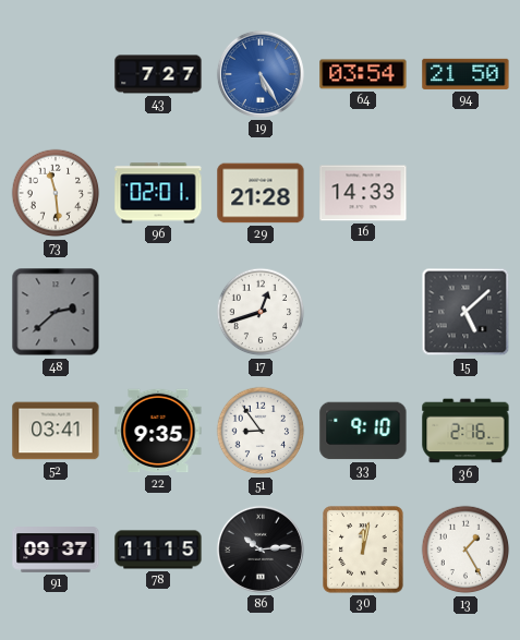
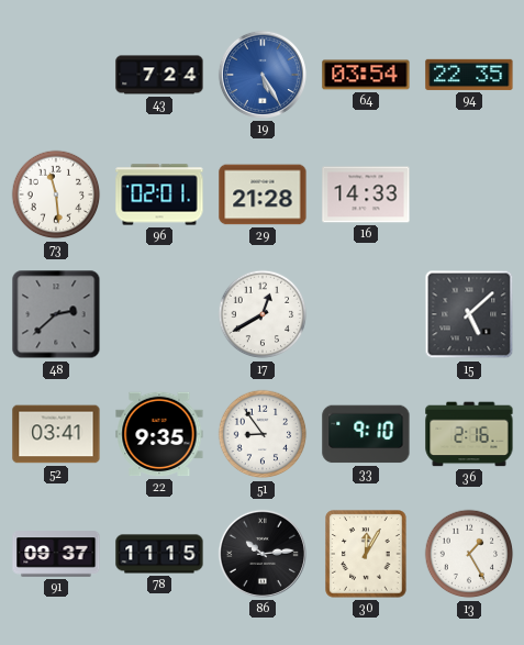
43: 7:27 -> 7:24
94: 21:50 -> 22:35
17: 12:42 -> 12:40
30: 12:02 -> 12:05
